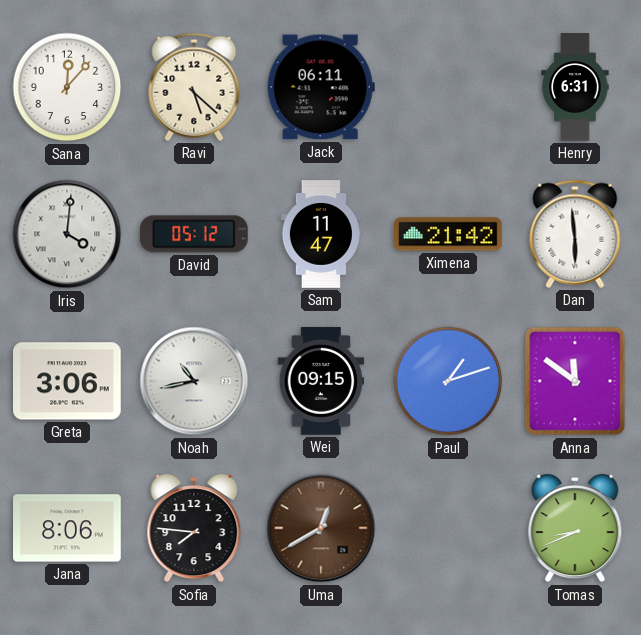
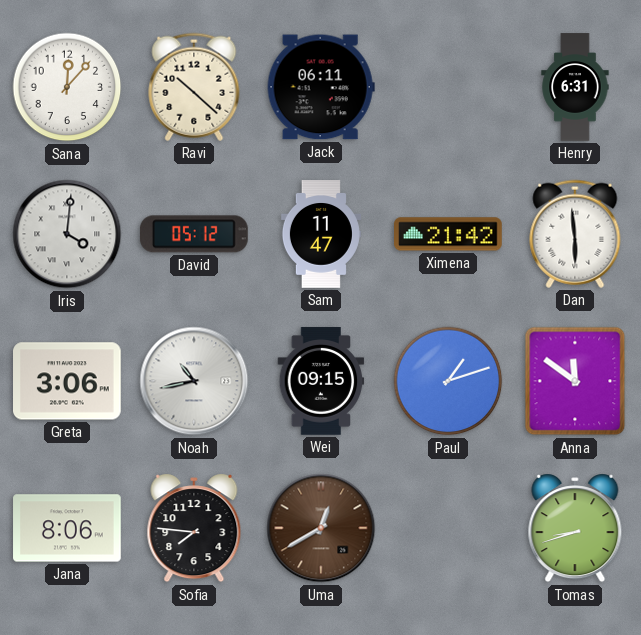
Ravi: 5:22 -> 10:22
Tomas: 8:41 -> 8:42
